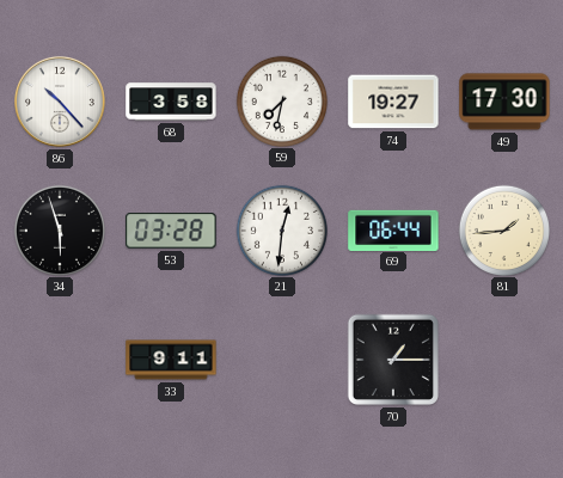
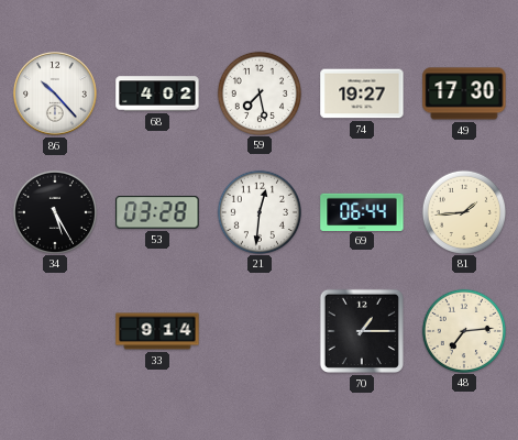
68: 3:58 -> 4:02
59: 7:32 -> 7:28
34: 5:57 -> 5:25
33: 9:11 -> 9:14
48: none -> 7:14
